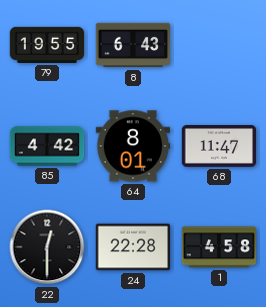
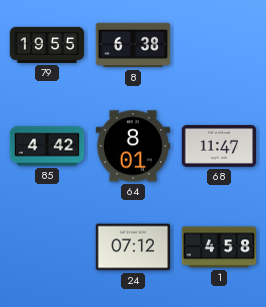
8: 6:43 -> 6:38
22: 12:30 -> none
24: 22:28 -> 07:12
